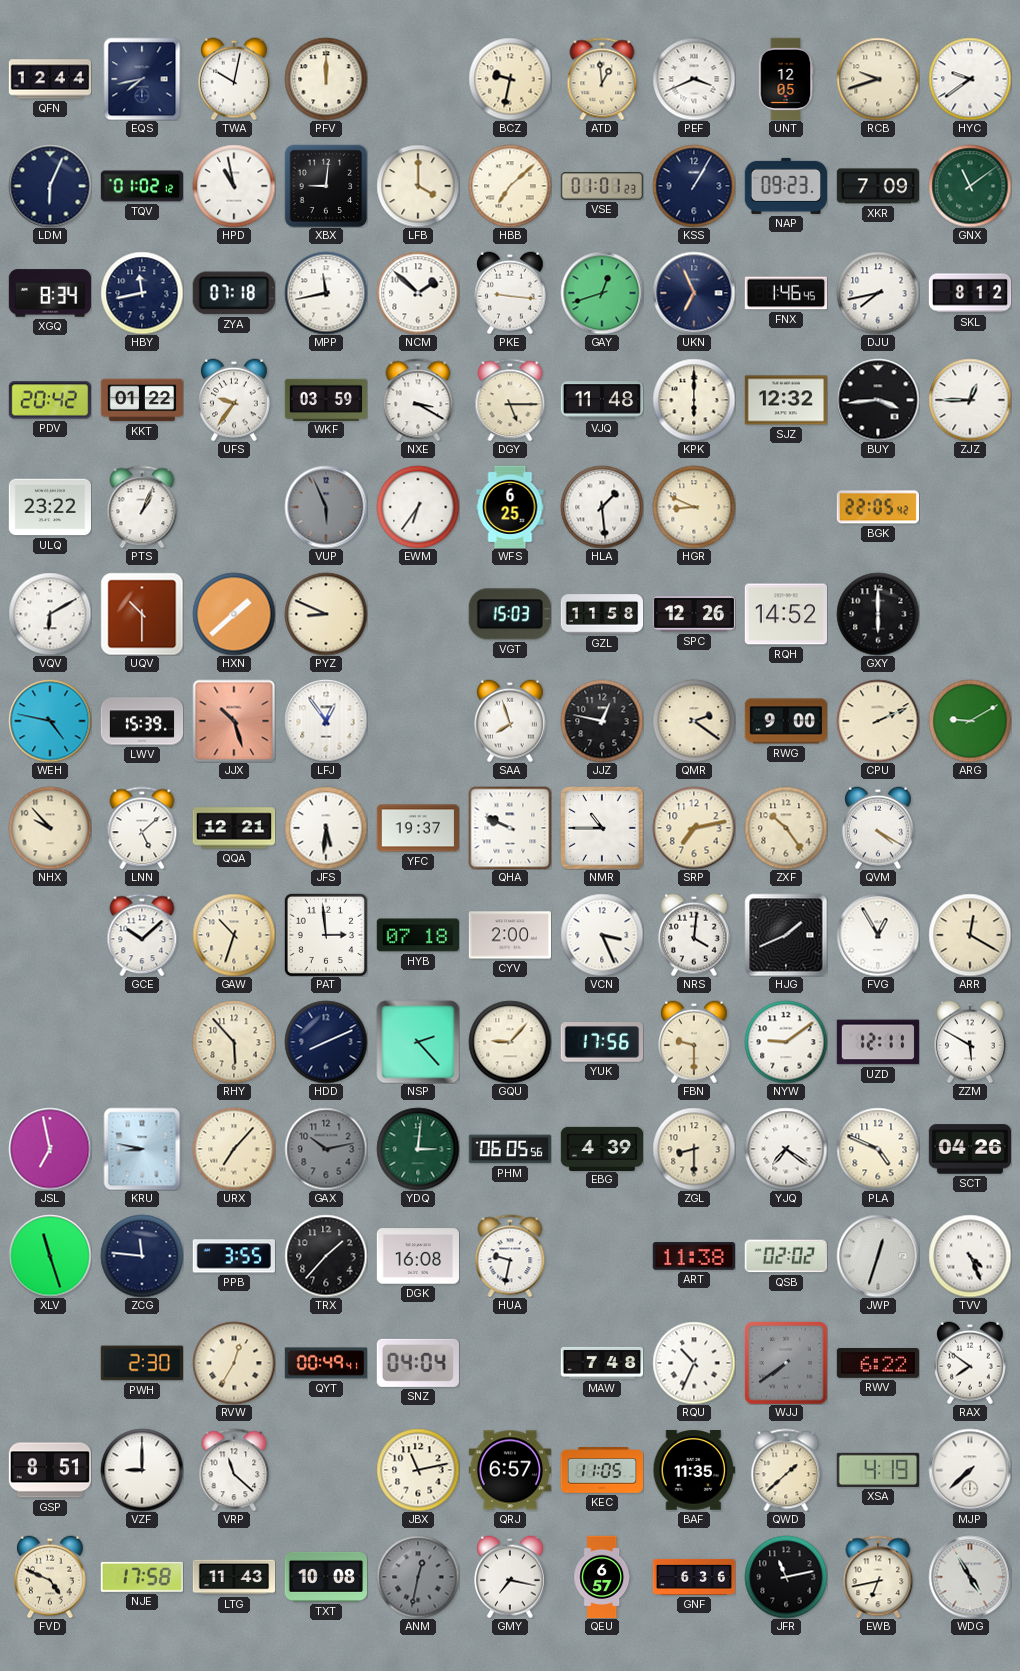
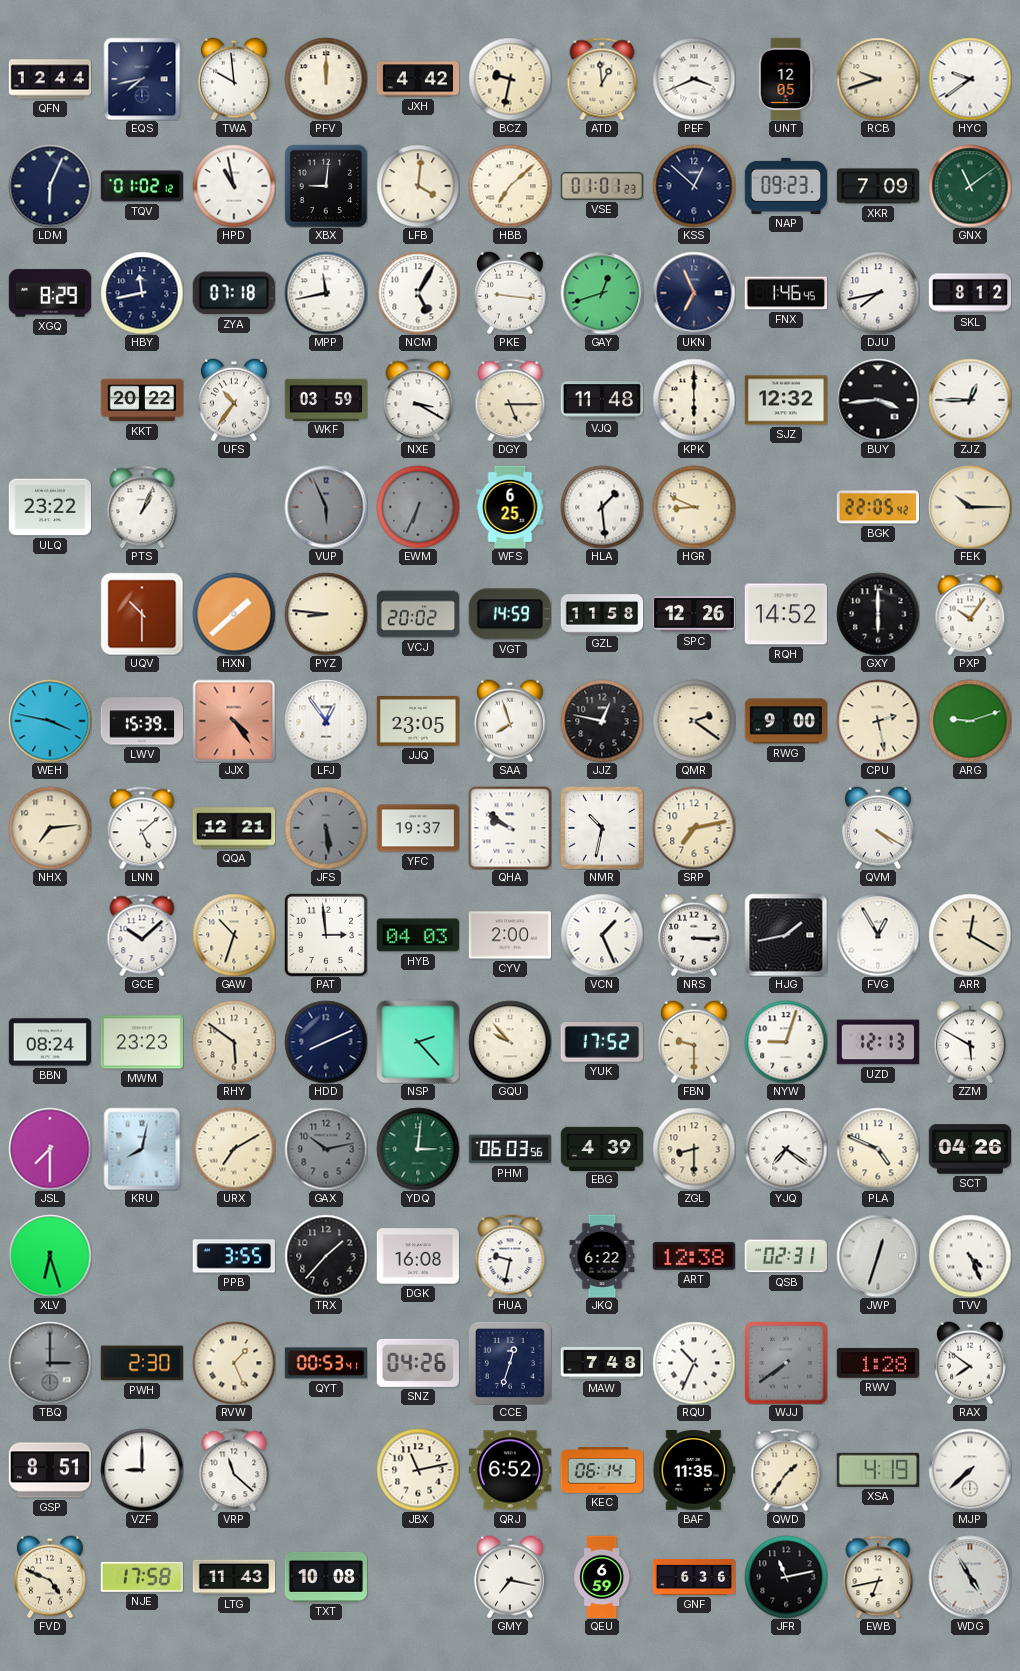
TWA: 10:02 -> 9:59
JXH: none -> 4:42
LFB: 4:00 -> 4:01
KSS: 1:05 -> 12:52
XGQ: 8:34 -> 8:29
NCM: 1:52 -> 5:05
PDV: 20:42 -> none
KKT: 01:22 -> 20:22
UFS: 9:36 -> 10:36
EWM: 6:36 -> 6:34
EWM dial: white -> grey
FEK: none -> 10:15
VQV: 6:10 -> none
PYZ: 8:49 -> 8:46
VCJ: none -> 20:02
VGT: 15:03 -> 14:59
PXP: none -> 10:06
WEH: 4:47 -> 3:47
JJX: 10:27 -> 4:24
JJQ: none -> 23:05
CPU: 2:11 -> 2:28
ARG: 9:10 -> 9:12
NHX: 9:53 -> 7:14
JFS: 5:31 -> 5:29
JFS dial: white -> grey
QHA: 9:49 -> 9:51
NMR: 10:45 -> 10:32
ZXF: 10:24 -> none
HYB: 07:18 -> 04:03
VCN: 3:26 -> 1:26
NRS: 4:01 -> 3:15
HJG: 1:41 -> 1:43
BBN: none -> 08:24
MWM: none -> 23:23
RHY: 5:53 -> 5:51
GQU: 9:07 -> 9:53
YUK: 17:56 -> 17:52
NYW: 9:09 -> 9:03
UZD: 12:11 -> 12:13
JSL: 6:58 -> 7:30
KRU: 8:47 -> 8:02
URX: 7:07 -> 7:10
PHM: 06:05 -> 06:03
XLV: 11:27 -> 6:27
ZCG: 11:46 -> none
JKQ: none -> 6:22
ART: 11:38 -> 12:38
QSB: 02:02 -> 02:31
TBQ: none -> 3:00
RVW: 12:35 -> 1:26
QYT: 00:49 -> 00:53
SNZ: 04:04 -> 04:26
CCE: none -> 12:33
RWV: 6:22 -> 1:28
QRJ: 6:57 -> 6:52
KEC: 11:05 -> 06:14
QWD: 1:38 -> 1:36
ANM: 12:32 -> none
QEU: 6:57 -> 6:59
